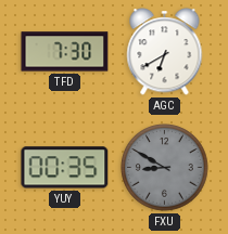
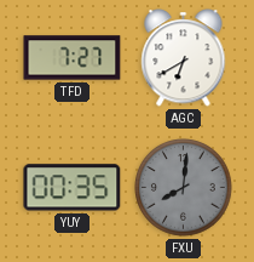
TFD: 7:30 -> 7:27
FXU: 8:50 -> 8:01
